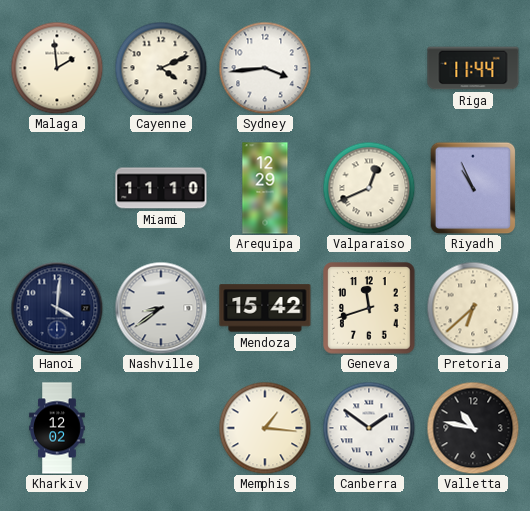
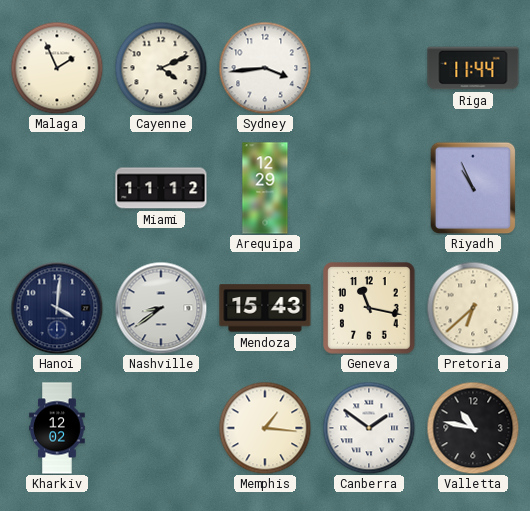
Malaga: 1:59 -> 1:56
Miami: 11:10 -> 11:12
Valparaiso: 12:41 -> none
Mendoza: 15:42 -> 15:43
Geneva: 11:42 -> 11:17
